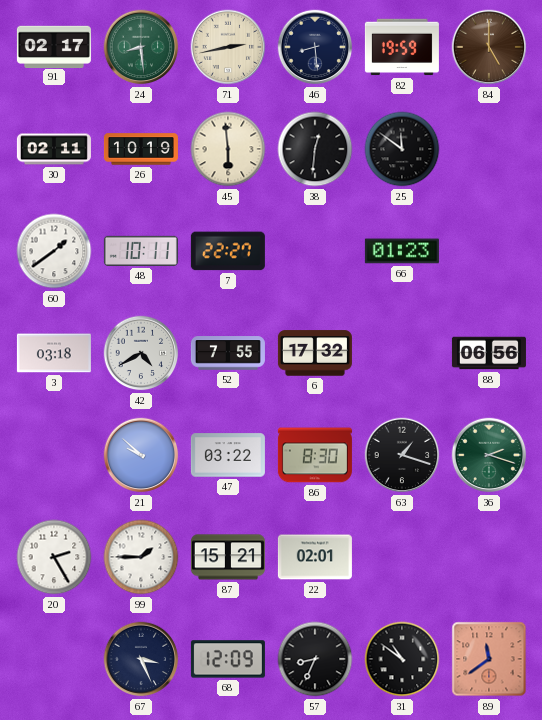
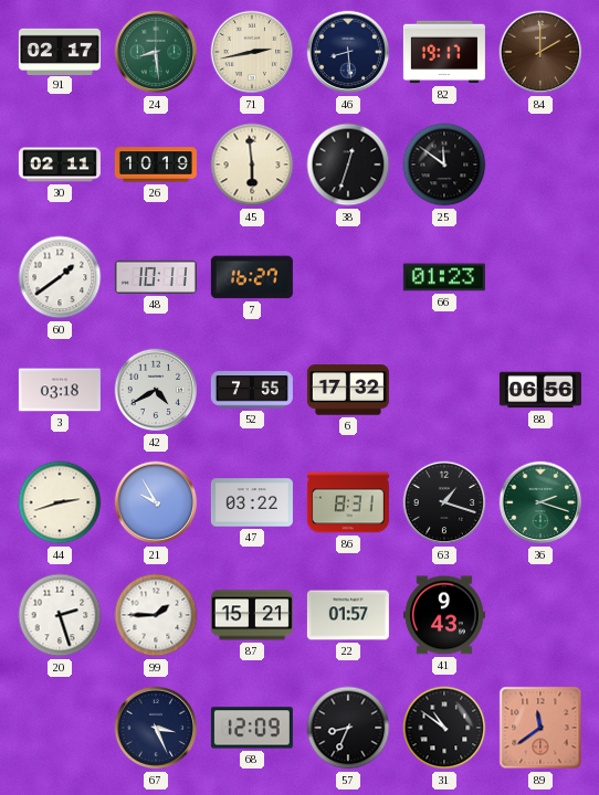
82: 19:59 -> 19:17
84: 5:00 -> 2:00
38: 12:31 -> 12:33
7: 22:27 -> 16:27
44: none -> 2:42
21: 9:52 -> 9:55
86: 8:30 -> 8:31
20: 2:25 -> 2:27
22: 02:01 -> 01:57
41: none -> 9:43
